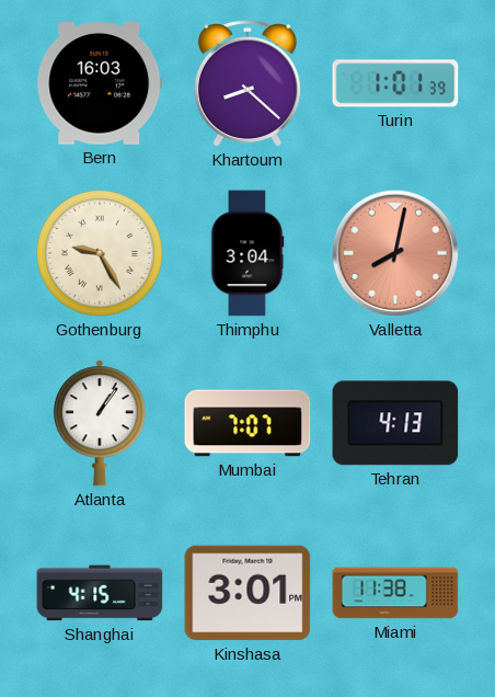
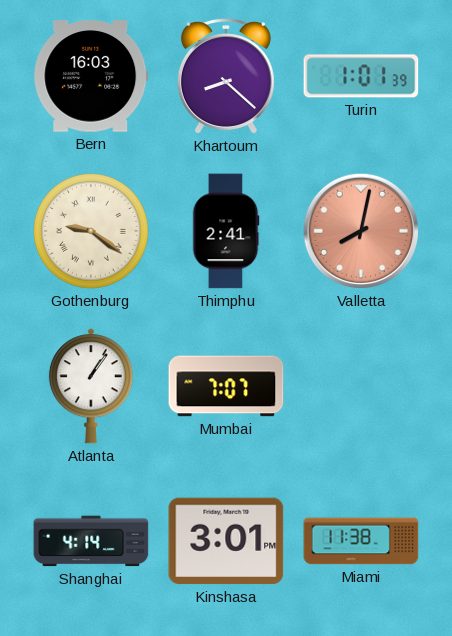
Gothenburg: 9:25 -> 9:21
Thimphu: 3:04 -> 2:41
Tehran: 4:13 -> none
Shanghai: 4:15 -> 4:14
